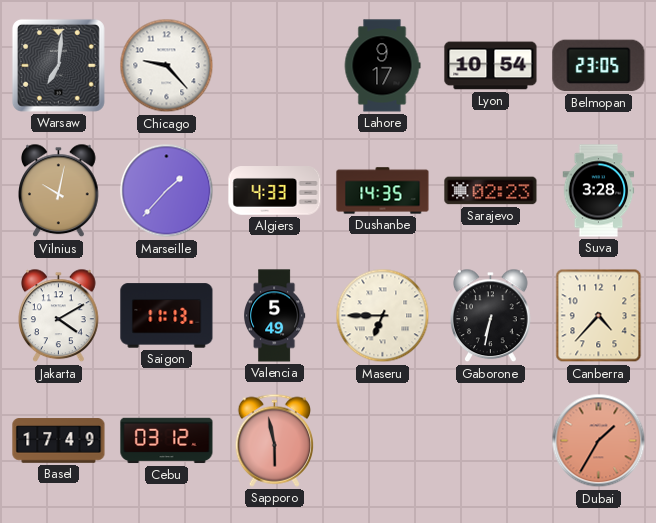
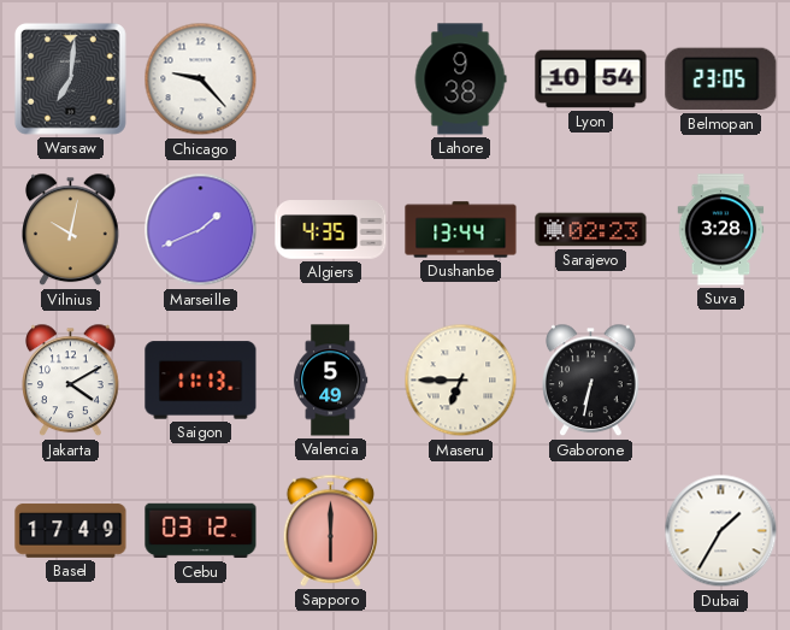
Lahore: 9:17 -> 9:38
Marseille: 1:37 -> 1:41
Algiers: 4:33 -> 4:35
Dushanbe: 14:35 -> 13:44
Canberra: 4:37 -> none
Sapporo: 5:58 -> 6:00
Dubai dial: salmon -> white
